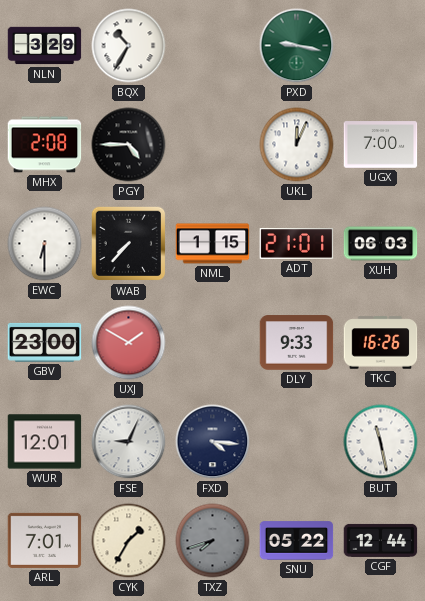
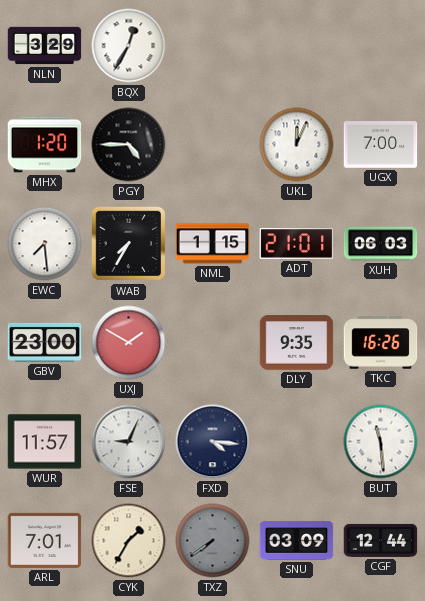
BQX: 10:35 -> 12:35
PXD: 9:17 -> none
MHX: 2:08 -> 1:20
EWC: 6:30 -> 7:29
WAB: 7:37 -> 7:35
DLY: 9:33 -> 9:35
WUR: 12:01 -> 11:57
BUT: 11:28 -> 11:29
TXZ: 7:42 -> 7:39
SNU: 05:22 -> 03:09
